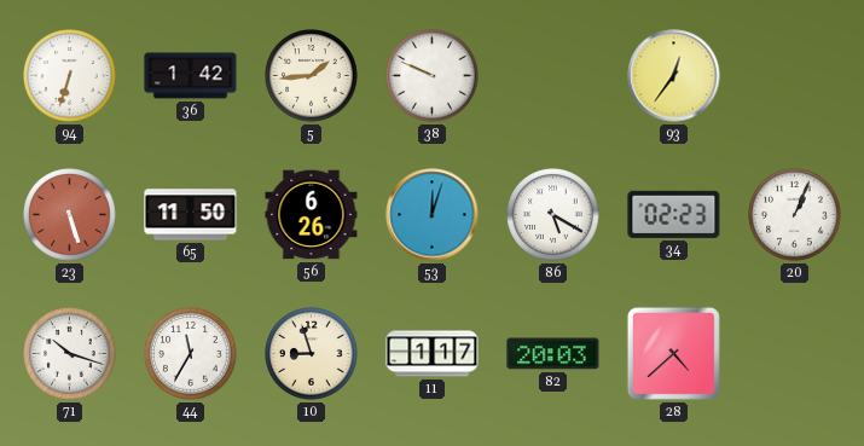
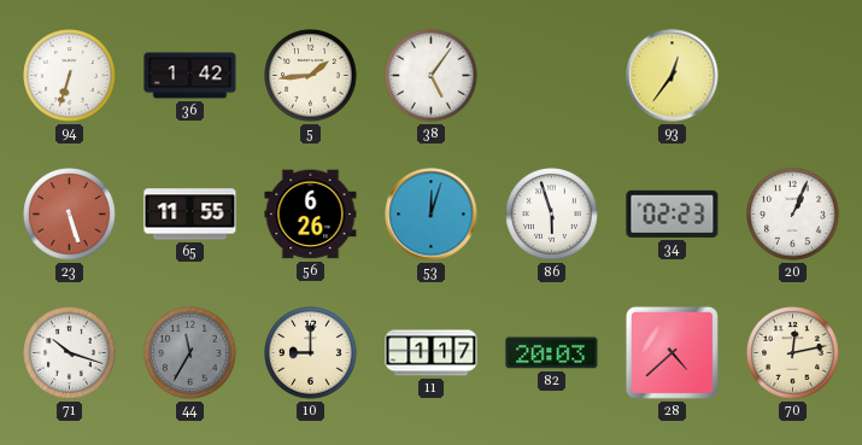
38: 9:49 -> 5:06
65: 11:50 -> 11:55
86: 5:20 -> 5:57
44 dial: white -> grey
10: 8:57 -> 9:00
70: none -> 12:13
